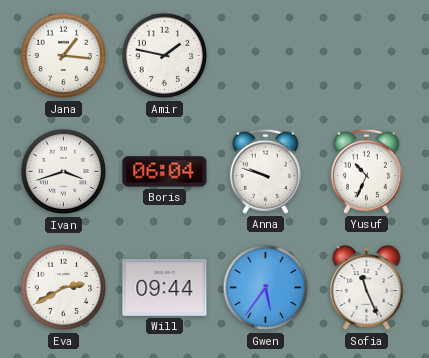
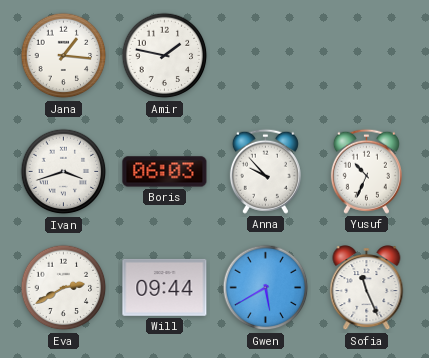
Boris: 06:04 -> 06:03
Anna: 9:48 -> 9:53
Gwen: 5:36 -> 5:40
